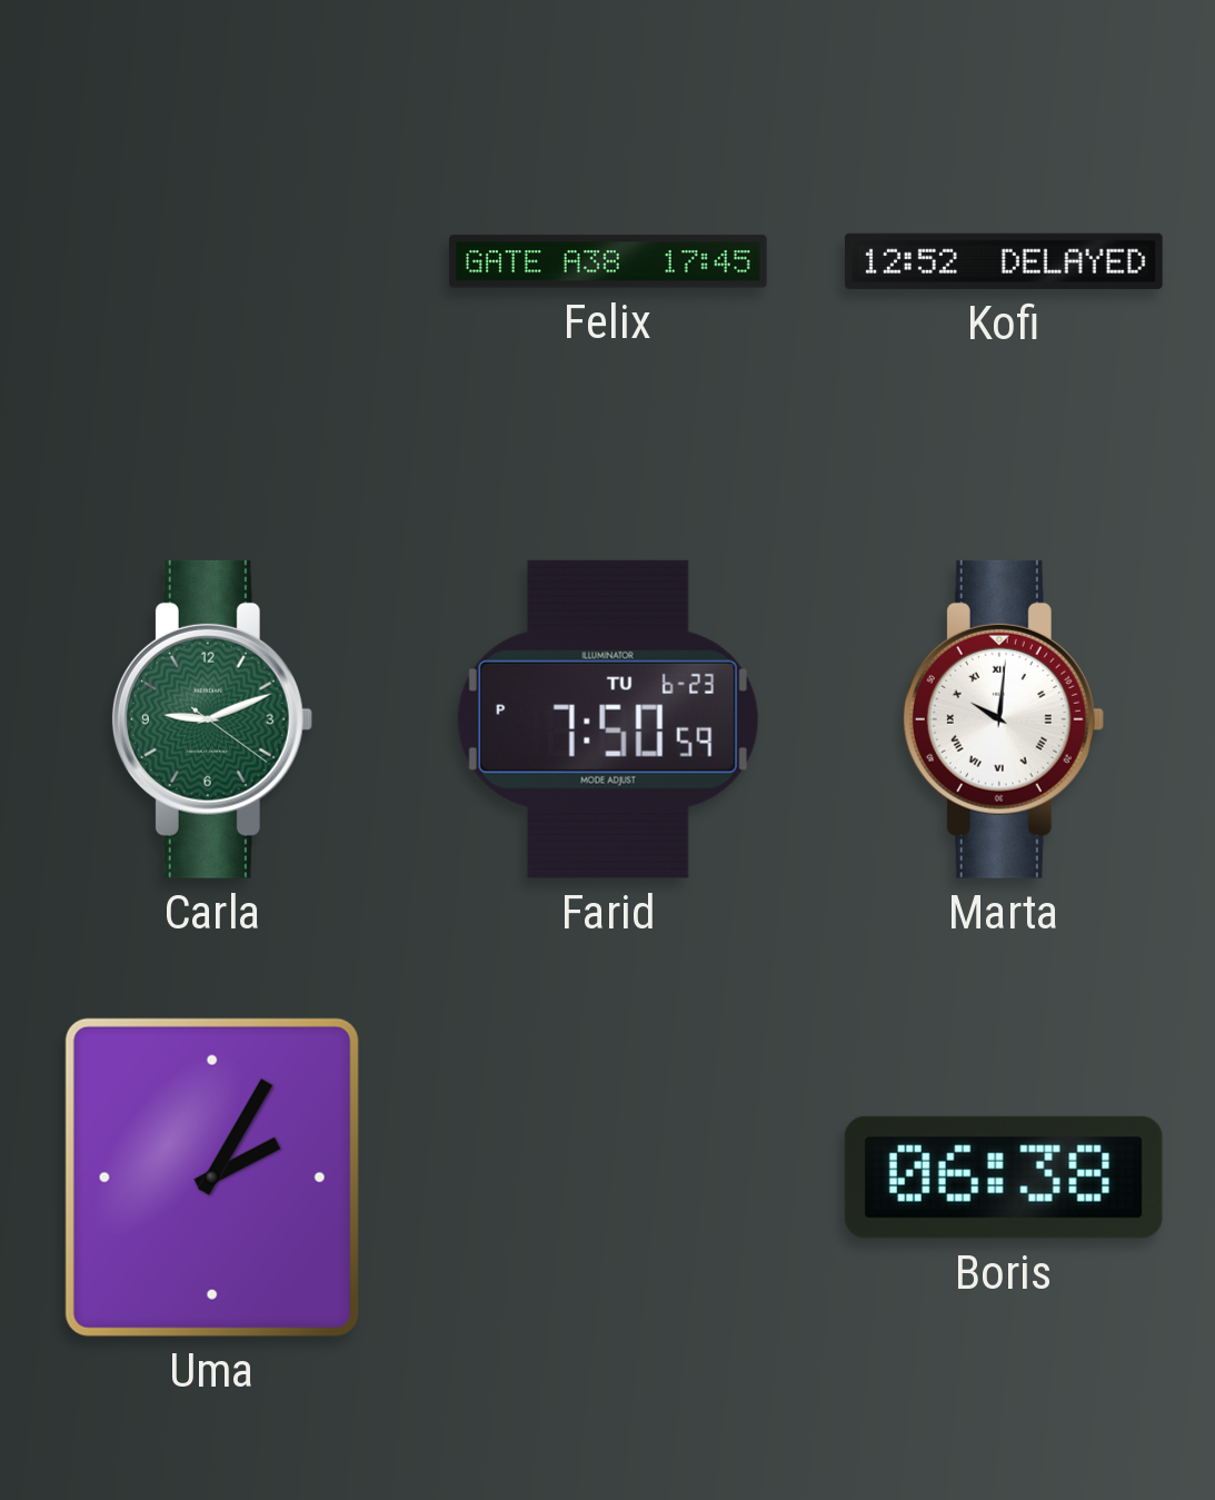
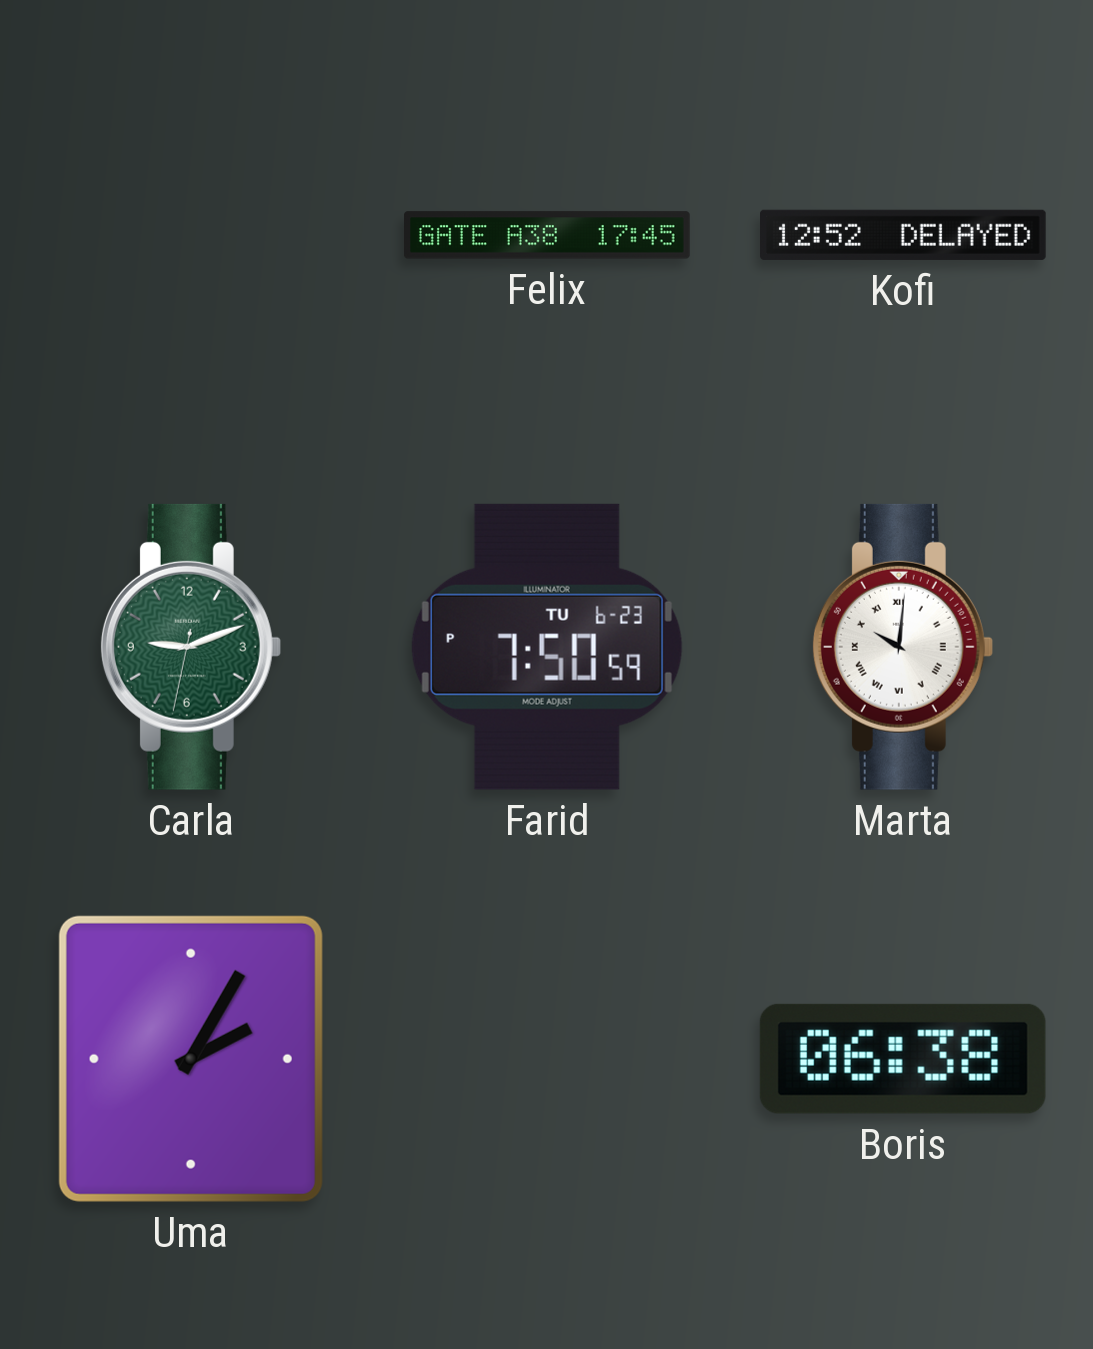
Carla: 9:11:21 -> 9:11:32
